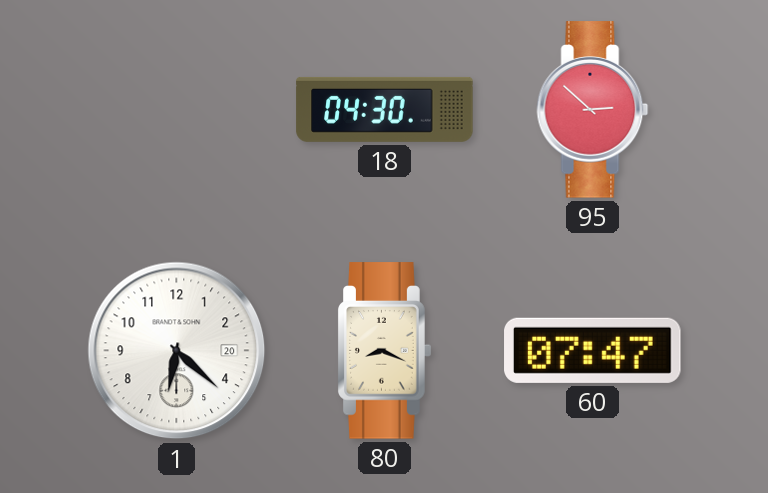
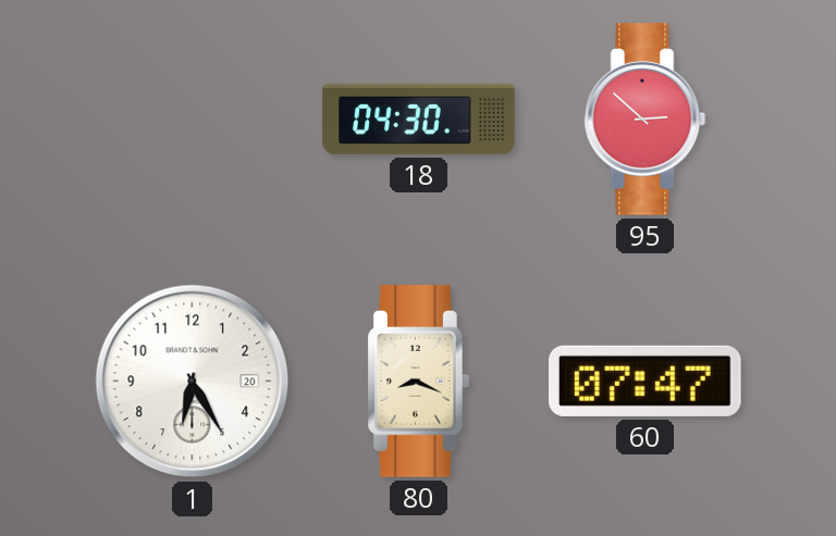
1: 6:22 -> 6:25
